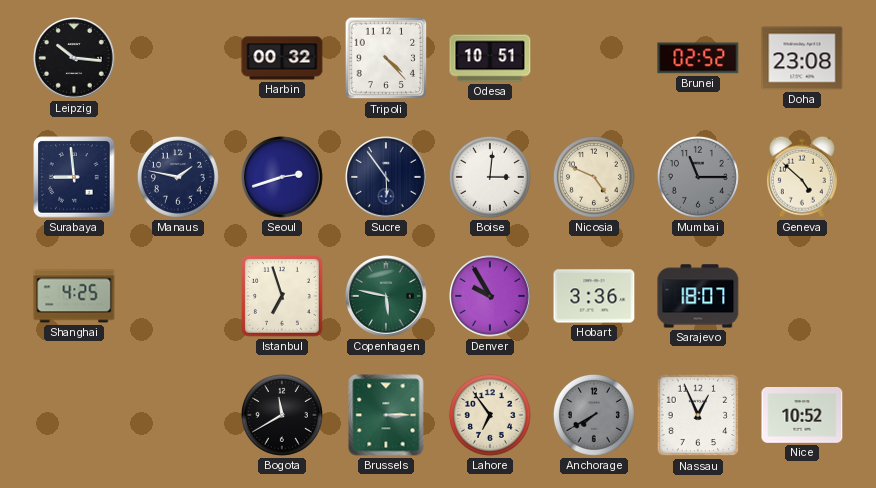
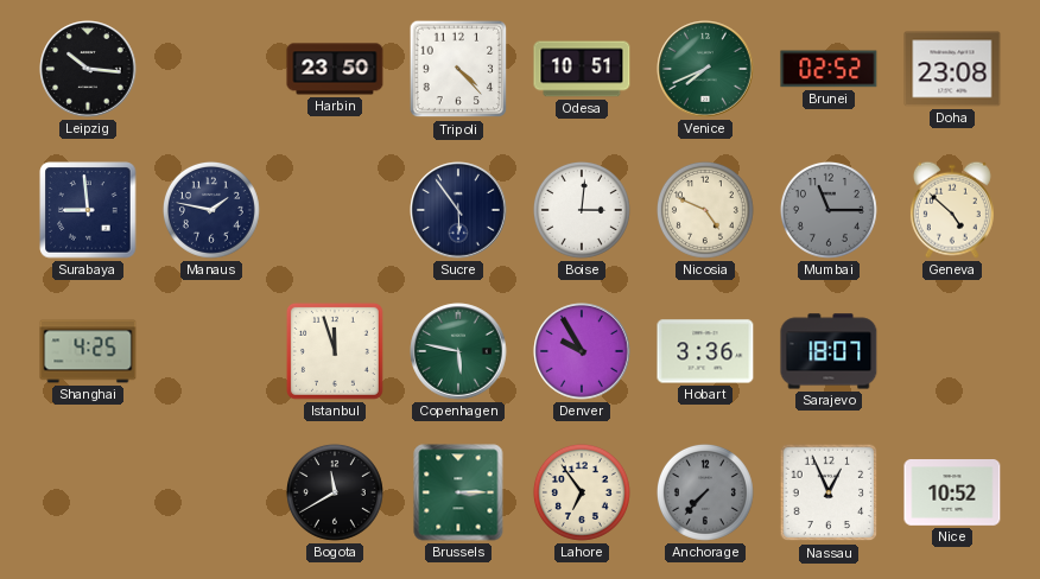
Harbin: 00:32 -> 23:50
Venice: none -> 7:41
Seoul: 2:42 -> none
Istanbul: 6:57 -> 11:57
Anchorage: 7:40 -> 7:37
